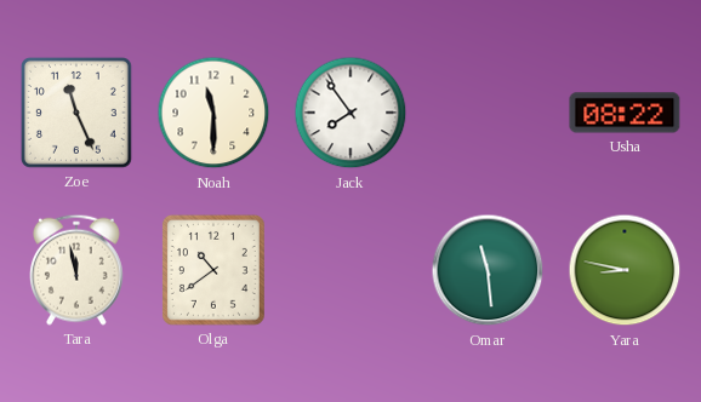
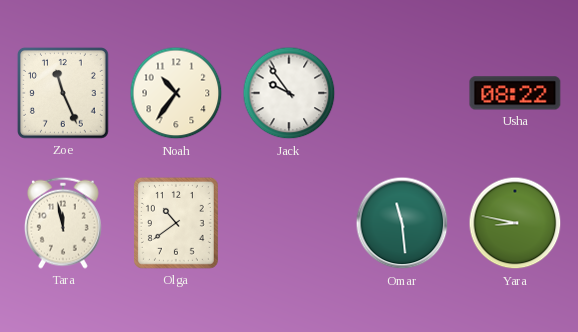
Noah: 11:30 -> 10:36
Jack: 7:54 -> 9:54
